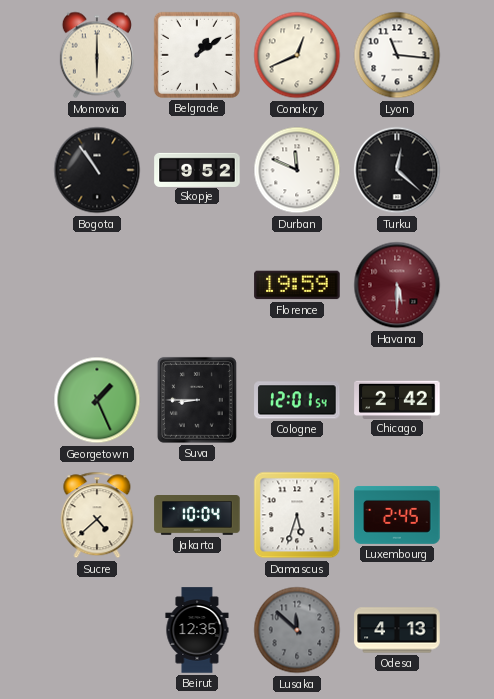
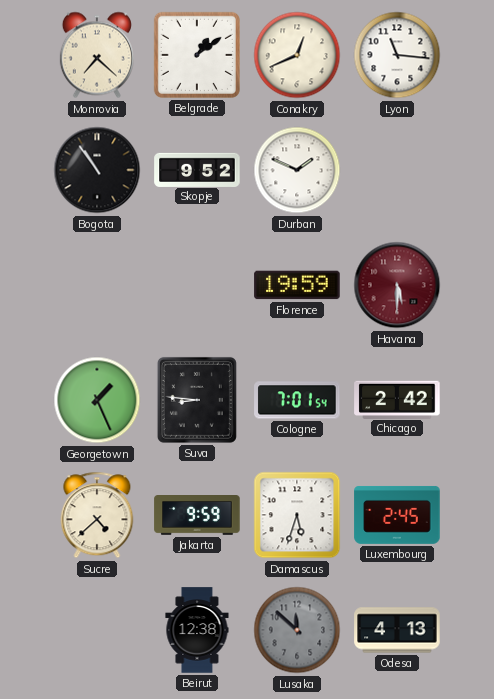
Monrovia: 6:00 -> 7:22
Durban: 11:49 -> 1:49
Turku: 12:22 -> none
Suva: 8:45 -> 8:46
Cologne: 12:01 -> 7:01
Jakarta: 10:04 -> 9:59
Beirut: 12:35 -> 12:38
